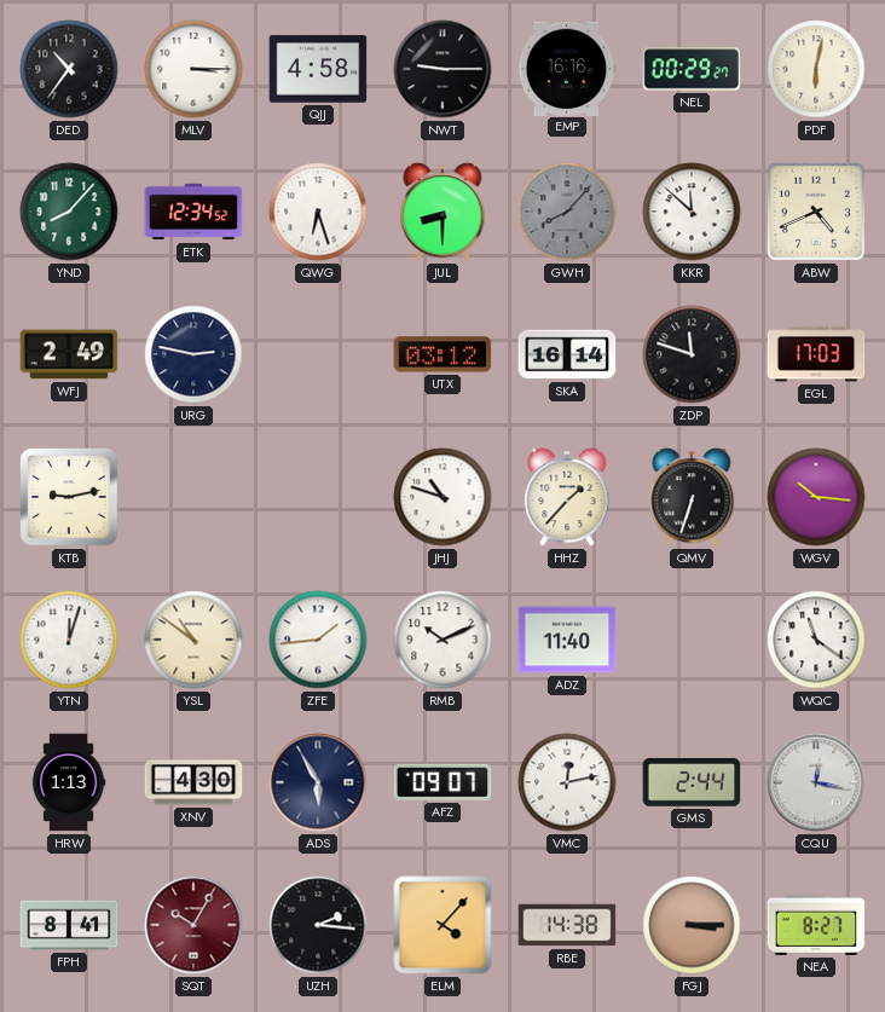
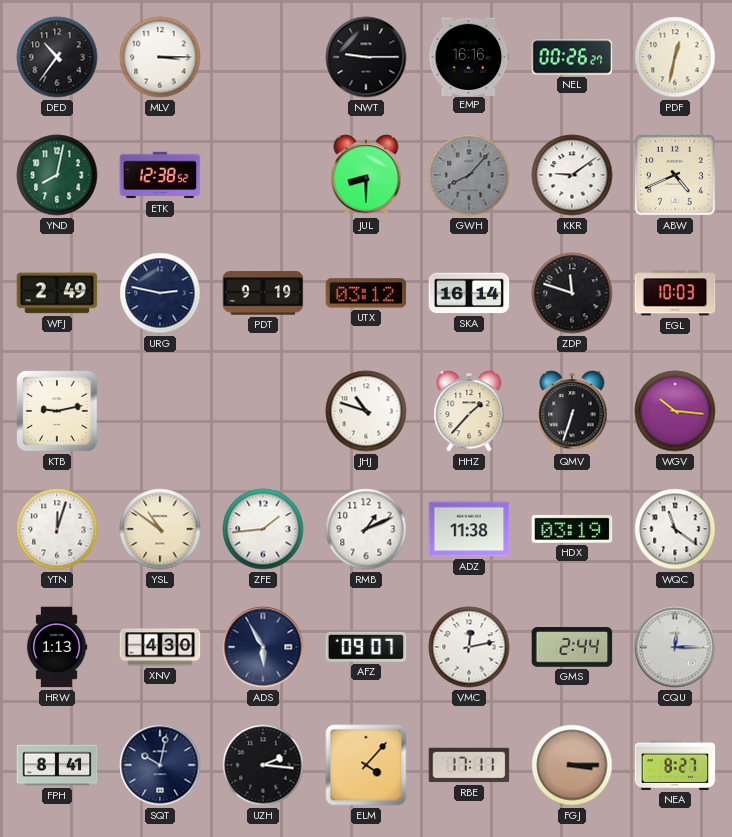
QJJ: 4:58 -> none
NEL: 00:29 -> 00:26
PDF: 6:02 -> 12:32
YND: 8:07 -> 8:02
ETK: 12:34 -> 12:38
QWG: 6:27 -> none
KKR: 11:52 -> 9:09
PDT: none -> 9:19
EGL: 17:03 -> 10:03
RMB: 10:11 -> 1:11
ADZ: 11:40 -> 11:38
HDX: none -> 03:19
CQU: 12:17 -> 12:15
SQT: 10:05 -> 10:02
SQT dial: burgundy -> navy
RBE: 14:38 -> 17:11
